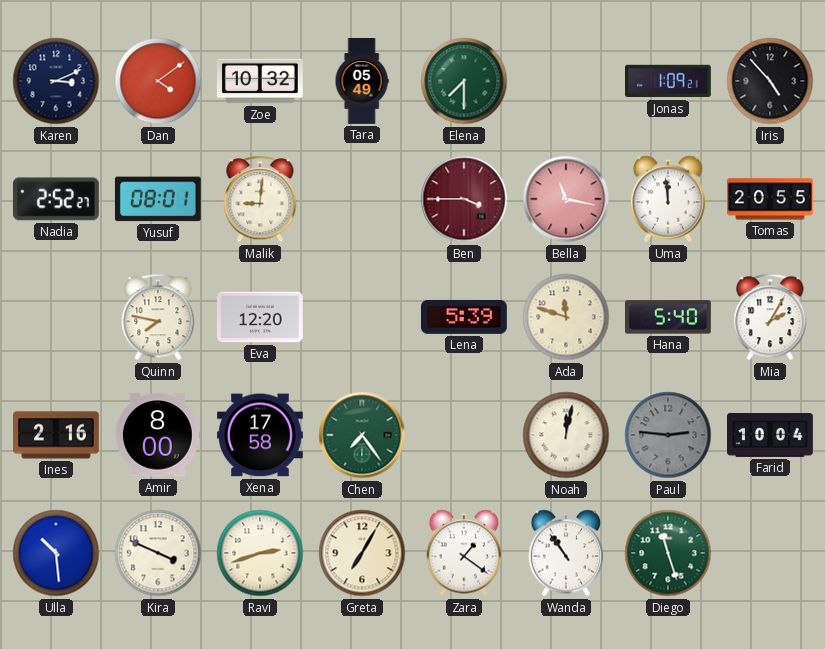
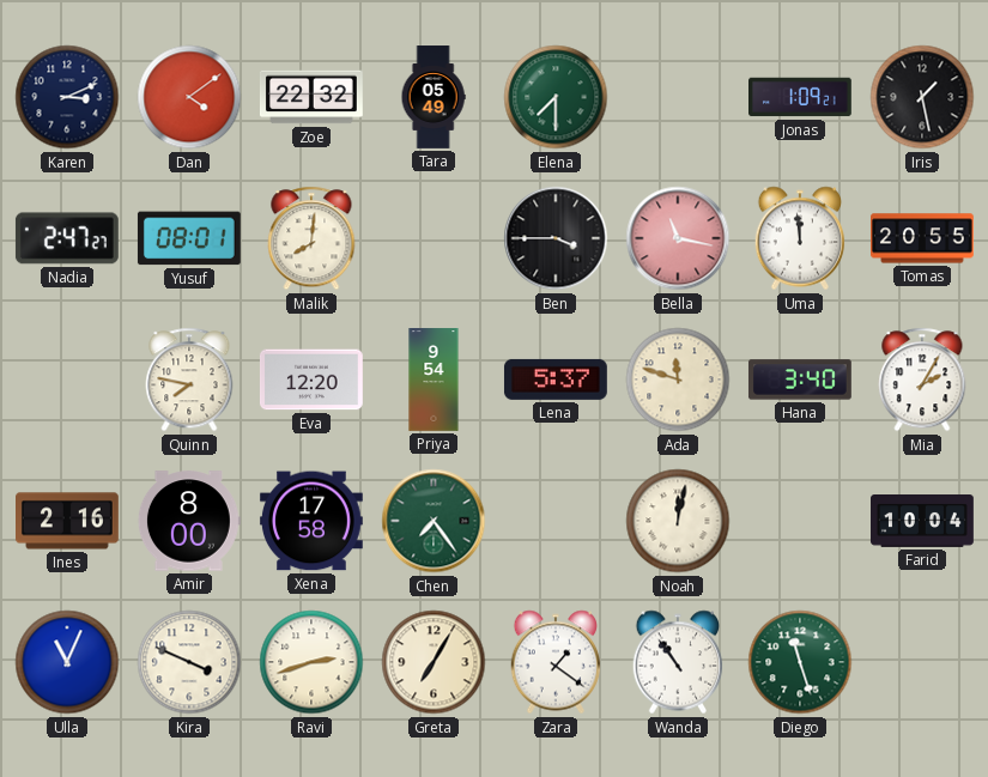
Zoe: 10:32 -> 22:32
Iris: 4:53 -> 1:28
Nadia: 2:52 -> 2:47
Malik: 9:01 -> 8:01
Ben dial: burgundy -> black
Priya: none -> 9:54
Lena: 5:39 -> 5:37
Hana: 5:40 -> 3:40
Paul: 2:46 -> none
Ulla: 10:29 -> 11:04
